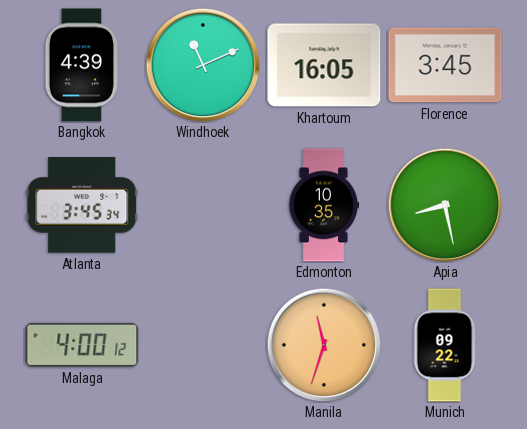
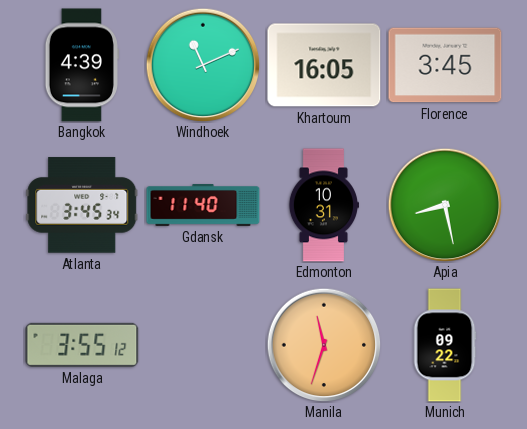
Gdansk: none -> 11:40
Edmonton: 10:35 -> 10:31
Malaga: 4:00 -> 3:55
